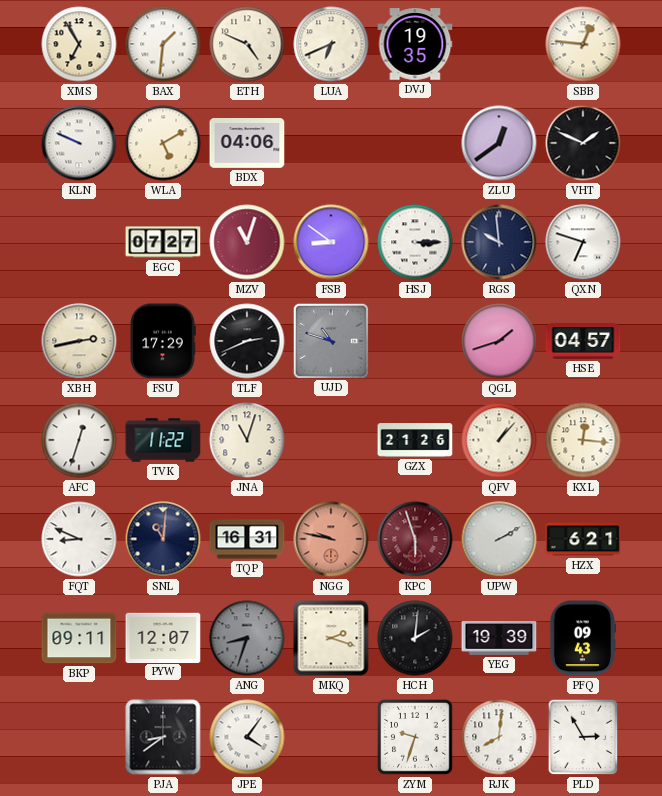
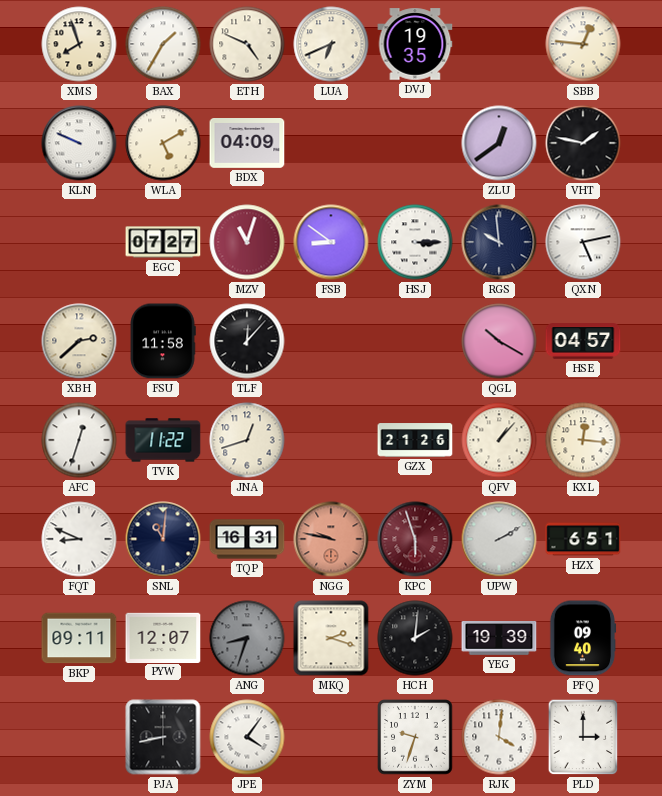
XMS: 6:55 -> 7:57
BAX: 1:31 -> 1:35
BDX: 04:06 -> 04:09
VHT: 1:49 -> 1:47
QXN: 6:48 -> 5:13
XBH: 2:43 -> 2:38
FSU: 17:29 -> 11:58
TLF: 2:41 -> 12:07
UJD: 10:48 -> none
QGL: 1:42 -> 10:20
JNA: 11:03 -> 12:42
HZX: 6:21 -> 6:51
PFQ: 09:43 -> 09:40
PJA: 8:39 -> 8:43
RJK: 8:01 -> 4:01
PLD: 2:55 -> 3:00
